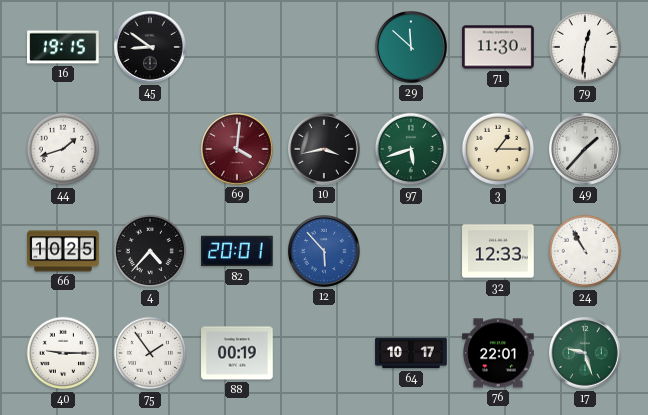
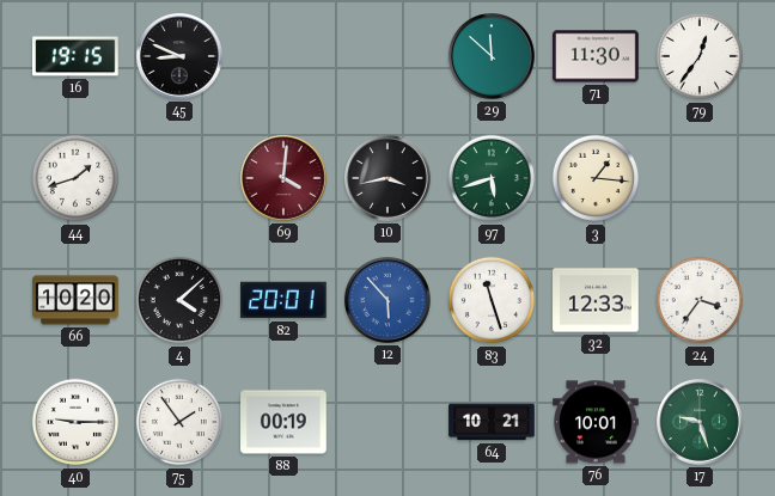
45: 8:51 -> 8:49
79: 12:31 -> 12:36
3: 1:15 -> 1:16
49: 1:37 -> none
66: 10:25 -> 10:20
4: 4:37 -> 4:08
83: none -> 11:27
24: 10:55 -> 3:36
64: 10:17 -> 10:21
76: 22:01 -> 10:01
